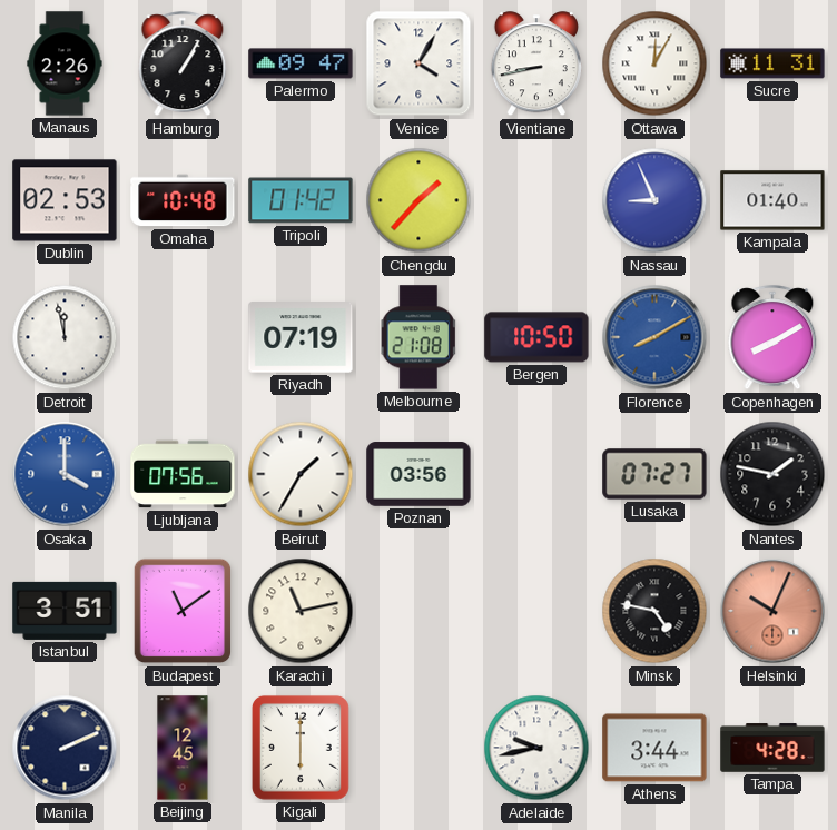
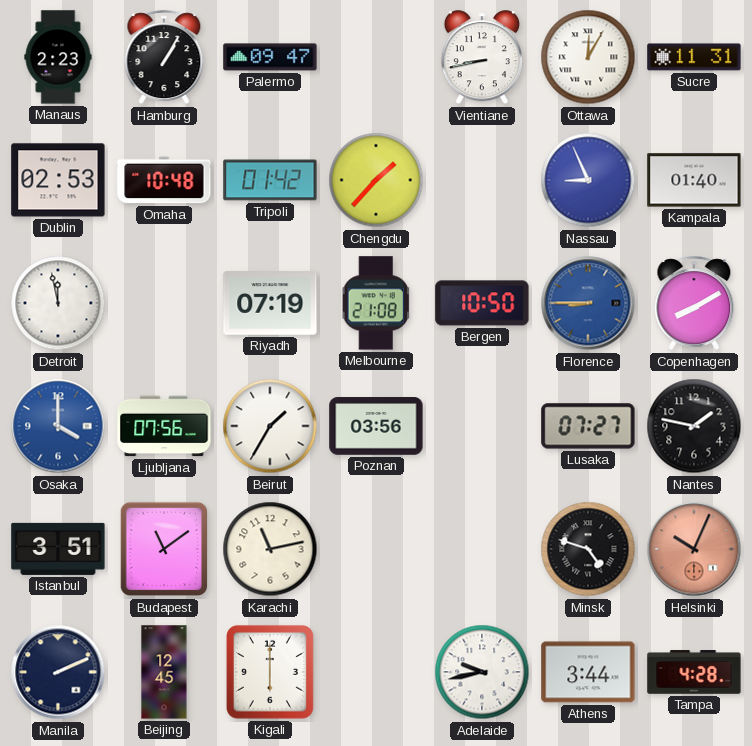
Manaus: 2:26 -> 2:23
Venice: 4:05 -> none
Florence: 8:10 -> 8:45
Minsk: 4:47 -> 4:48
